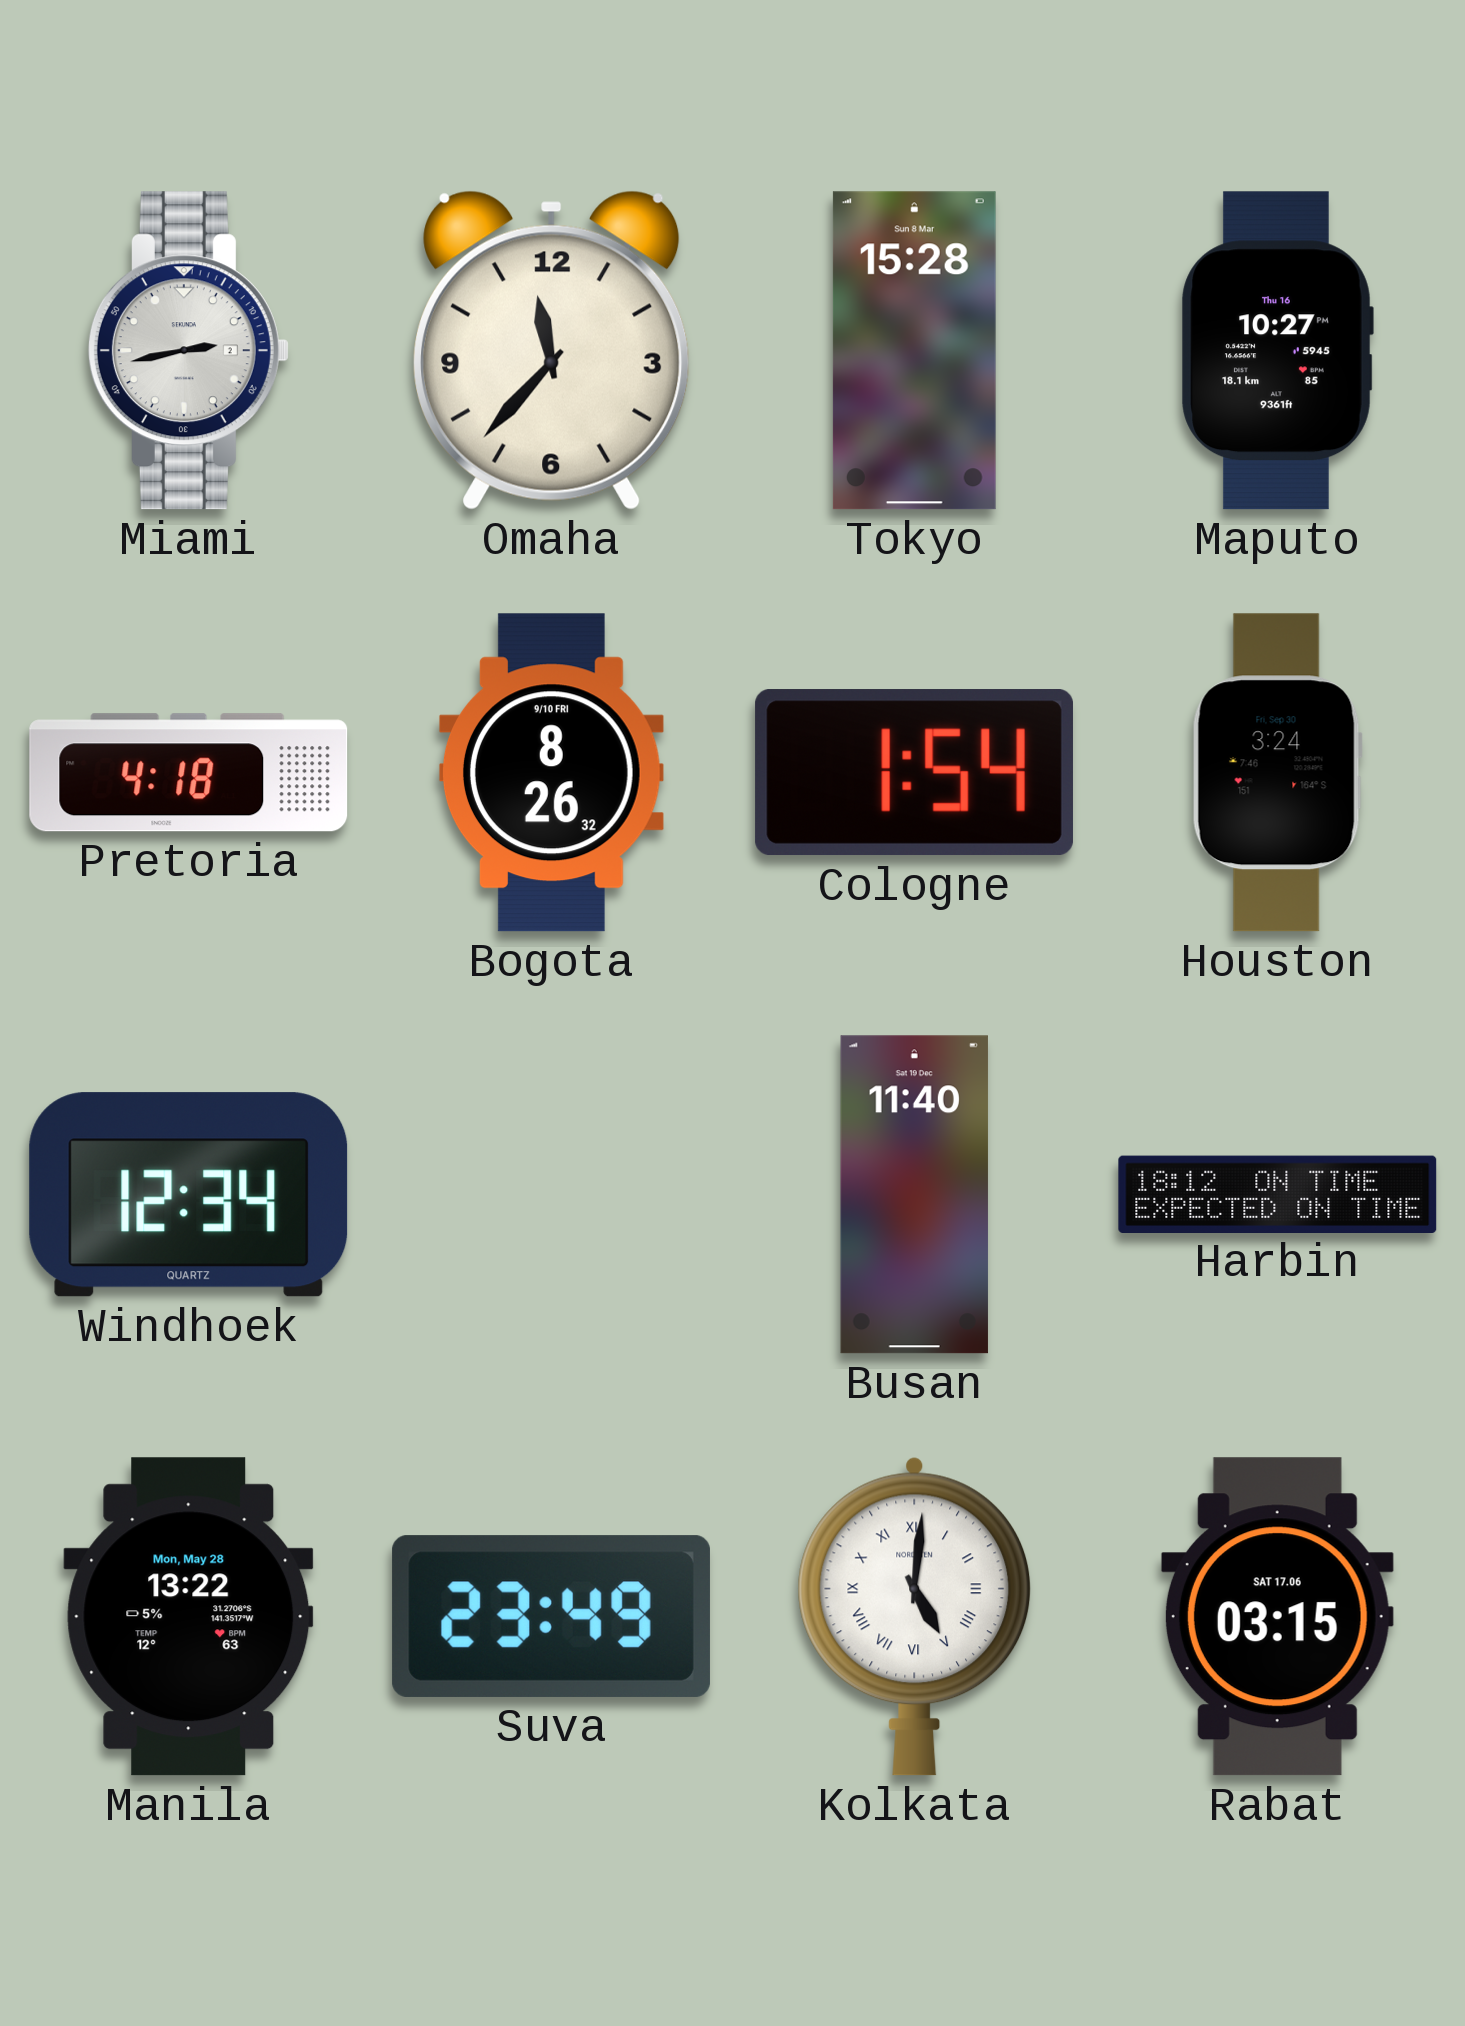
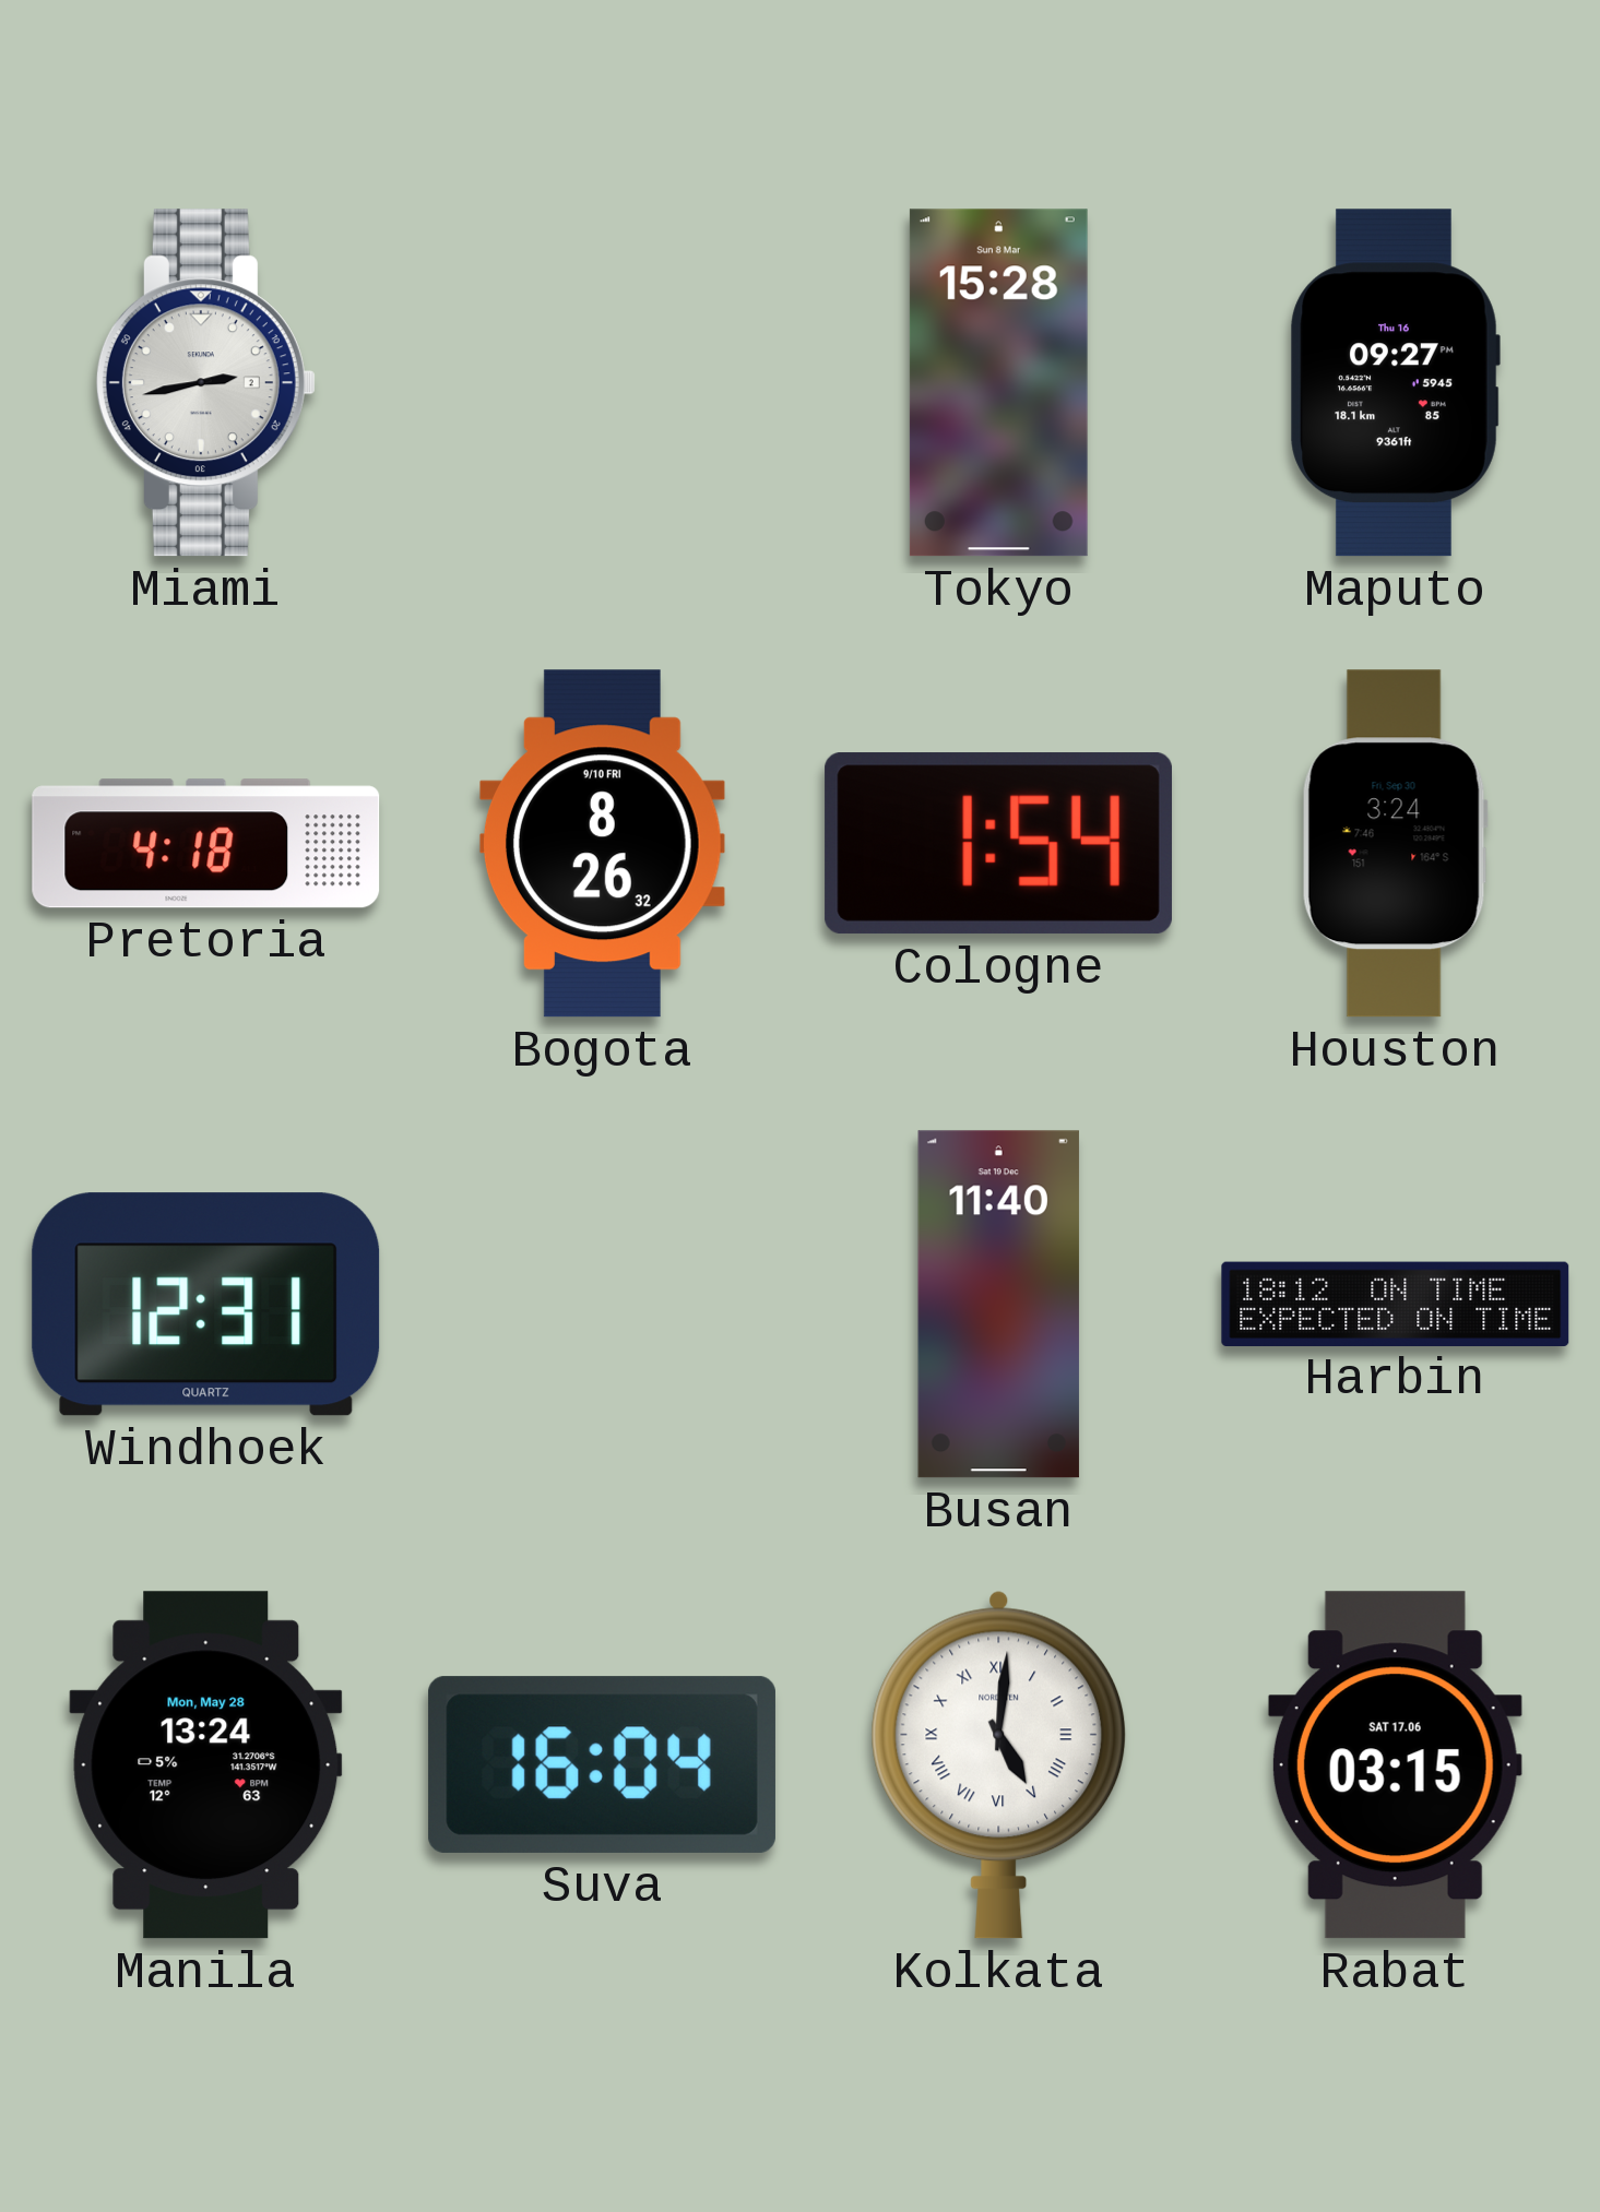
Omaha: 11:37 -> none
Maputo: 10:27 -> 09:27
Windhoek: 12:34 -> 12:31
Manila: 13:22 -> 13:24
Suva: 23:49 -> 16:04
